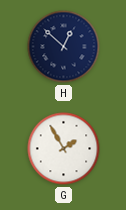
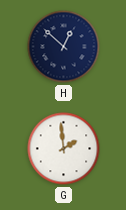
G: 1:55 -> 1:59
